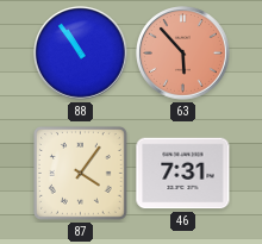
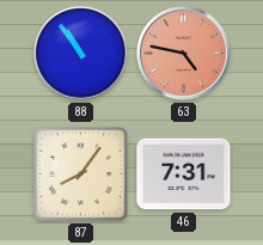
63: 5:53 -> 4:47
87: 4:06 -> 8:06
